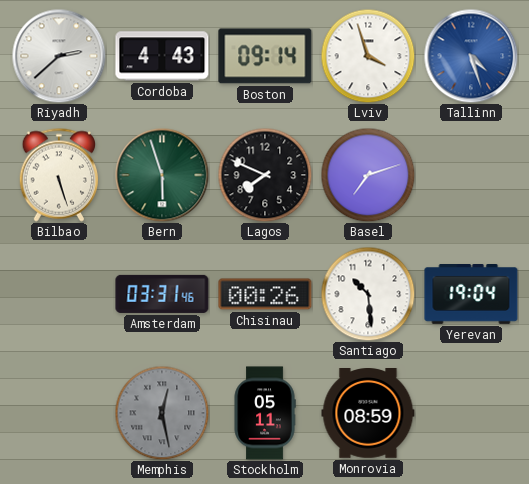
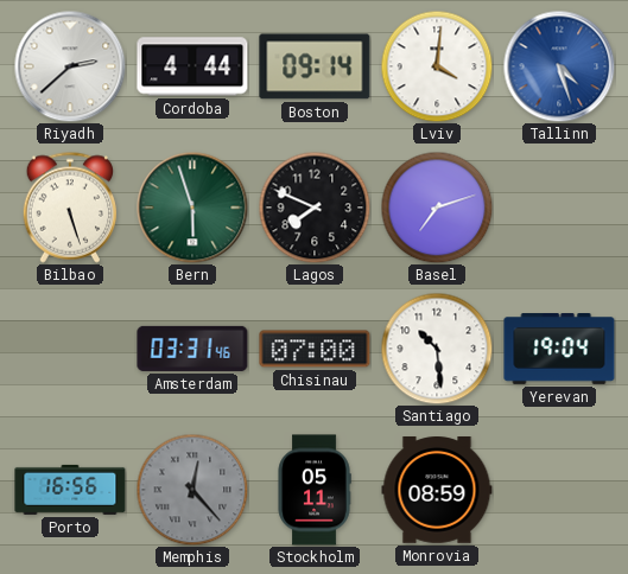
Cordoba: 4:43 -> 4:44
Lviv: 3:57 -> 4:01
Chisinau: 00:26 -> 07:00
Porto: none -> 16:56
Memphis: 12:28 -> 12:23
